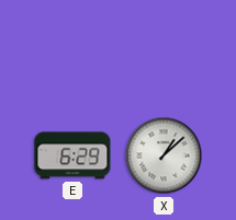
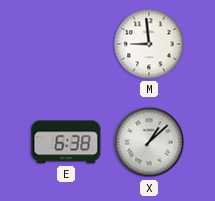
M: none -> 8:59
E: 6:29 -> 6:38
